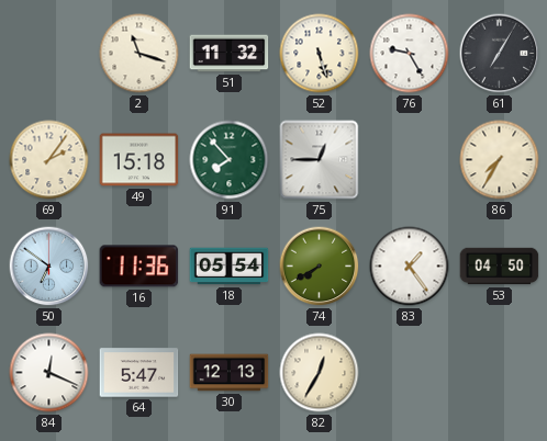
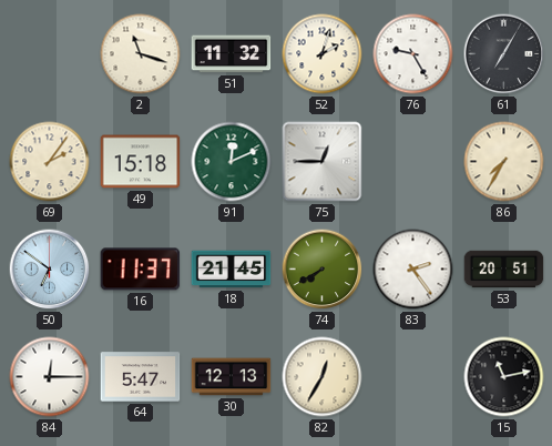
52: 5:27 -> 2:03
91: 7:53 -> 12:11
16: 11:36 -> 11:37
18: 05:54 -> 21:45
83: 1:24 -> 2:24
53: 04:50 -> 20:51
84: 12:19 -> 12:15
15: none -> 11:13
